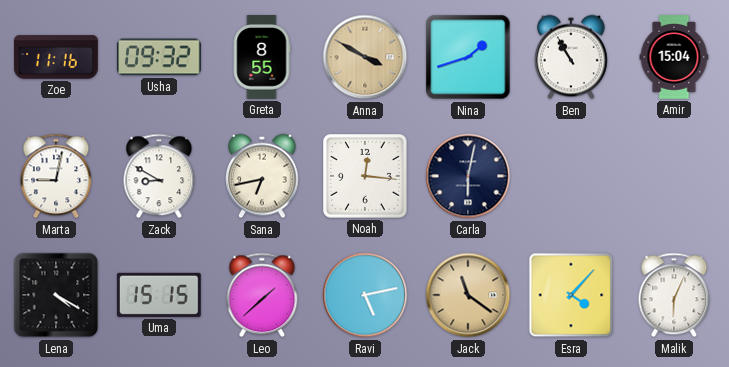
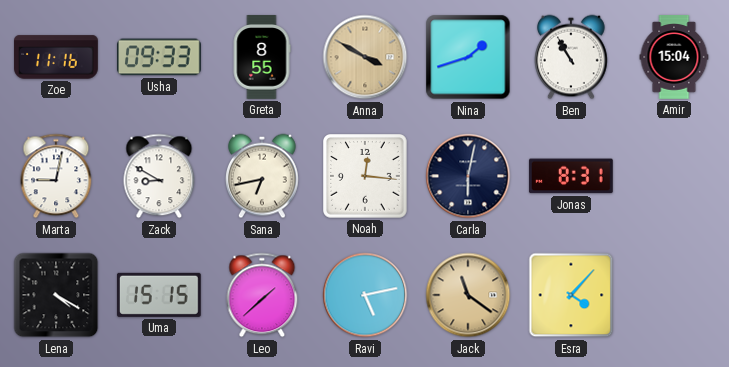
Usha: 09:32 -> 09:33
Jonas: none -> 8:31
Malik: 6:04 -> none
